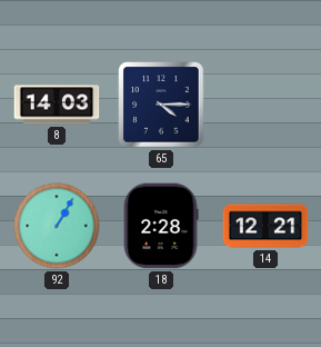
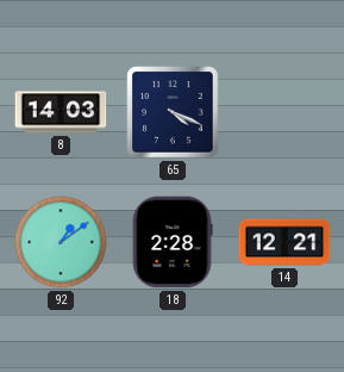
65: 4:15 -> 4:19
92: 1:05 -> 1:09
